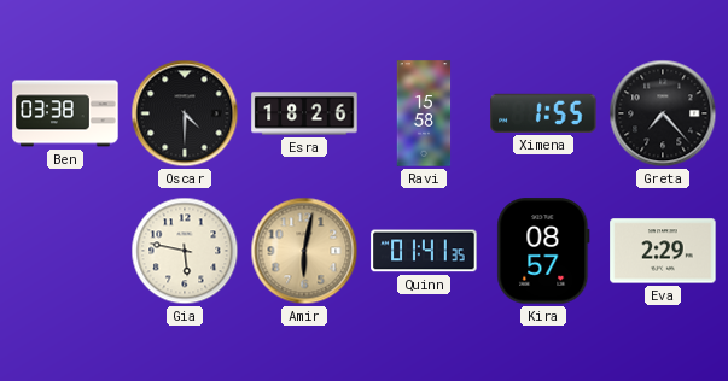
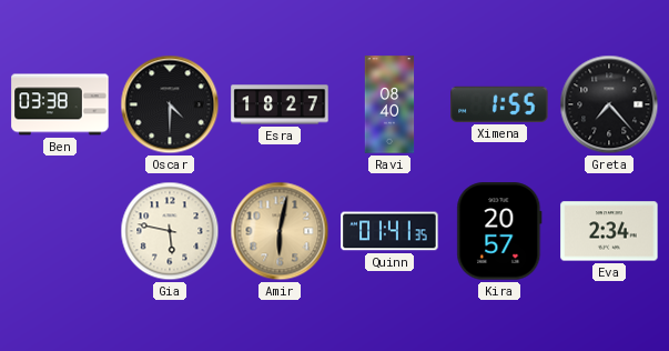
Esra: 18:26 -> 18:27
Ravi: 15:58 -> 08:40
Kira: 08:57 -> 20:57
Eva: 2:29 -> 2:34
